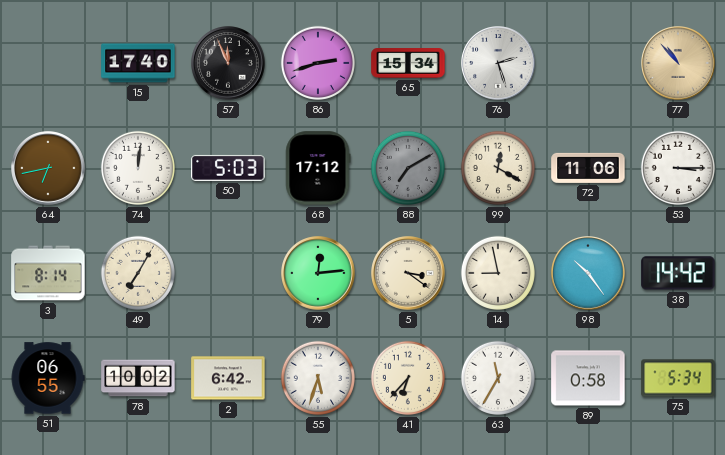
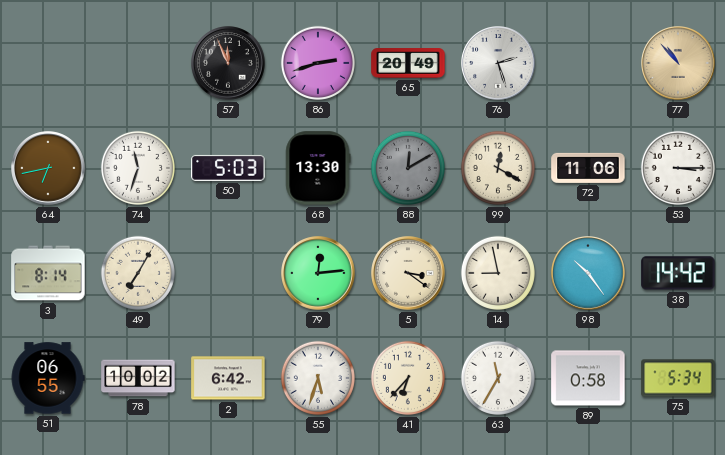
15: 17:40 -> none
65: 15:34 -> 20:49
74: 12:01 -> 11:33
68: 17:12 -> 13:30
88: 7:10 -> 12:10
